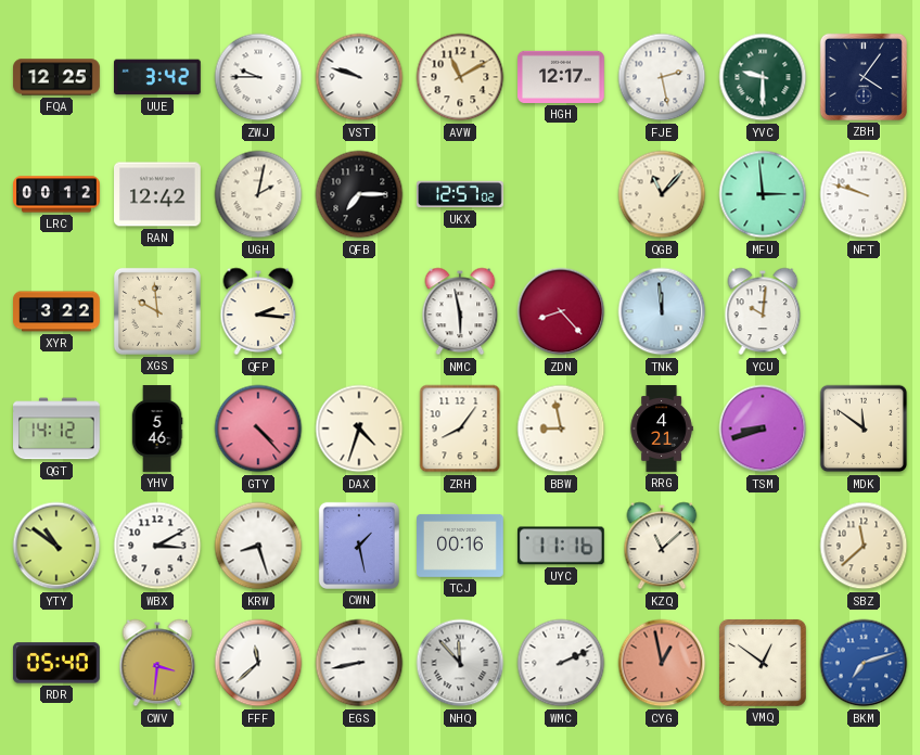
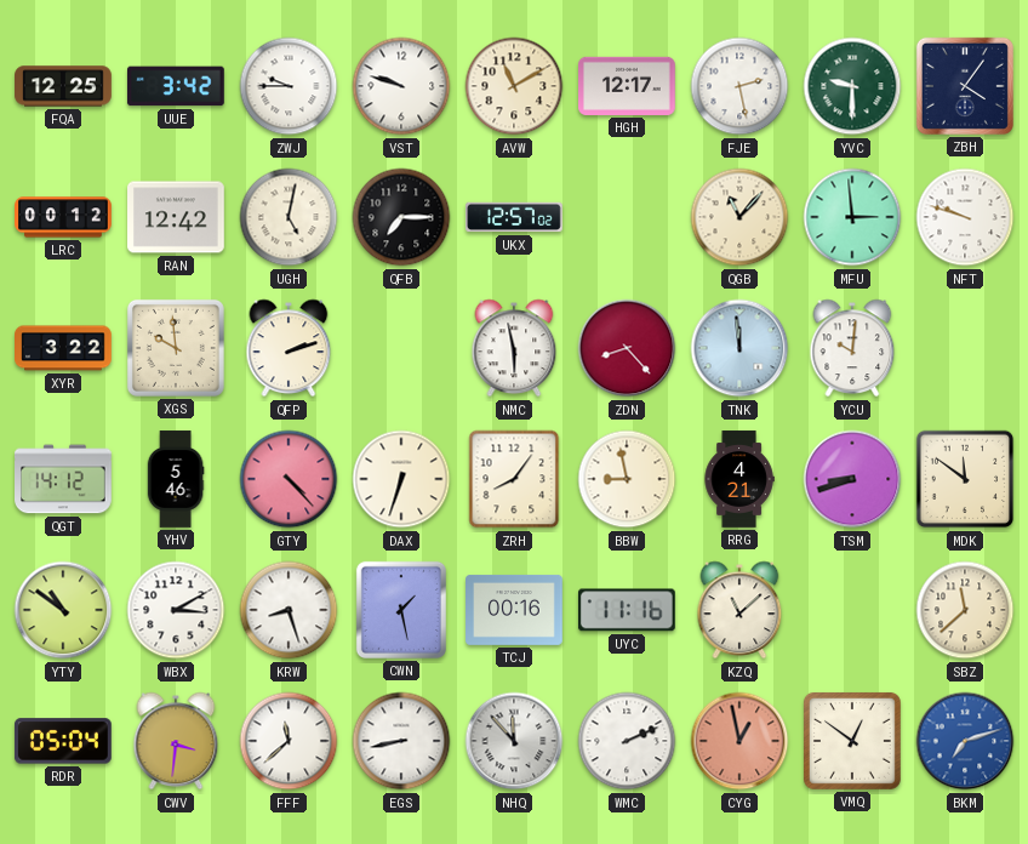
UGH: 2:02 -> 5:02
QFP: 2:16 -> 2:12
DAX: 4:33 -> 6:33
RDR: 05:40 -> 05:04
